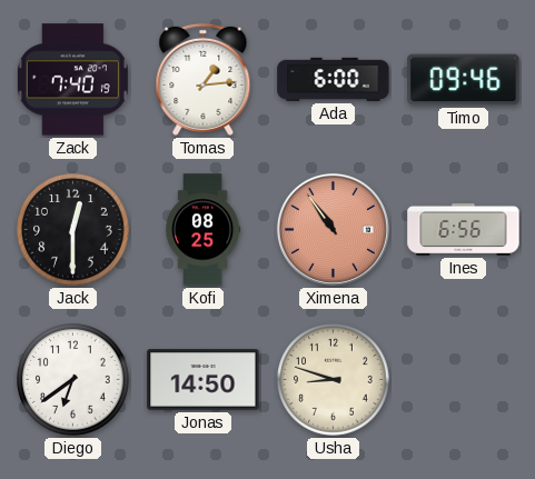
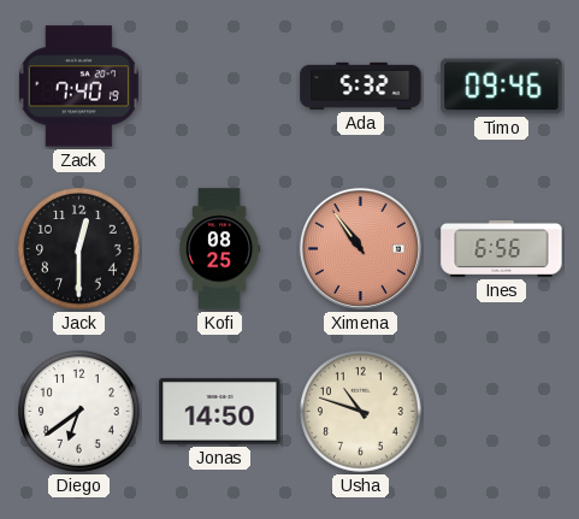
Tomas: 1:14 -> none
Ada: 6:00 -> 5:32
Usha: 8:48 -> 10:48
